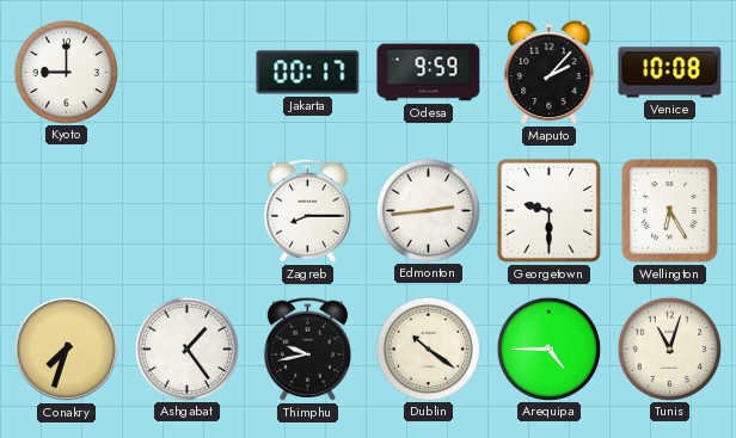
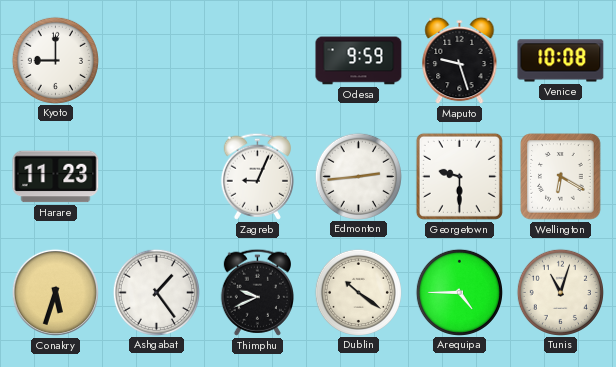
Jakarta: 00:17 -> none
Maputo: 2:07 -> 9:27
Harare: none -> 11:23
Zagreb: 8:15 -> 9:04
Wellington: 6:25 -> 6:20
Conakry: 7:33 -> 5:33
Thimphu: 9:43 -> 9:41
